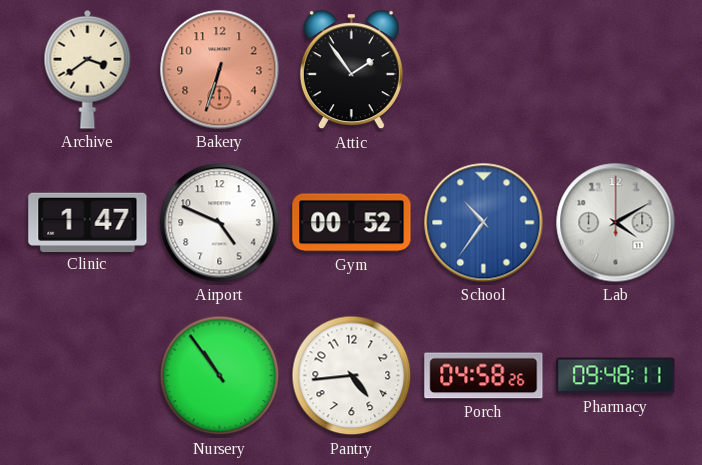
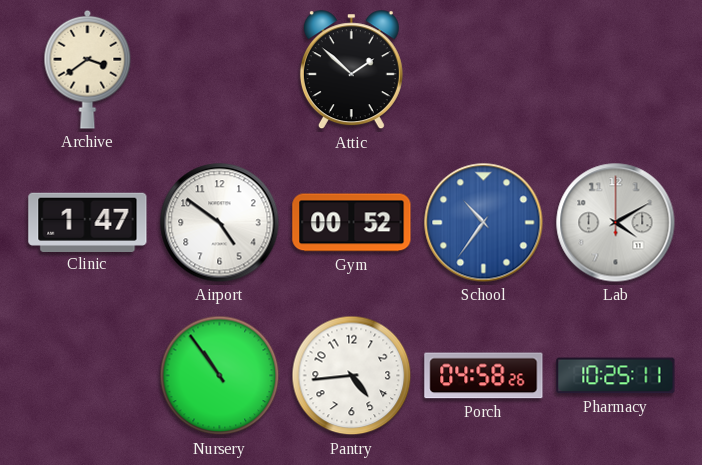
Bakery: 6:33 -> none
Attic: 1:54 -> 1:52
Airport: 4:49 -> 4:51
Pharmacy: 09:48 -> 10:25
